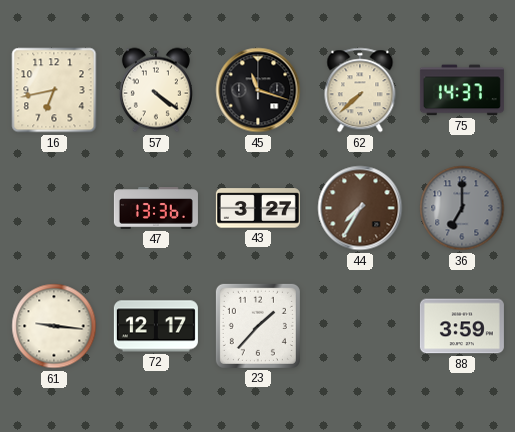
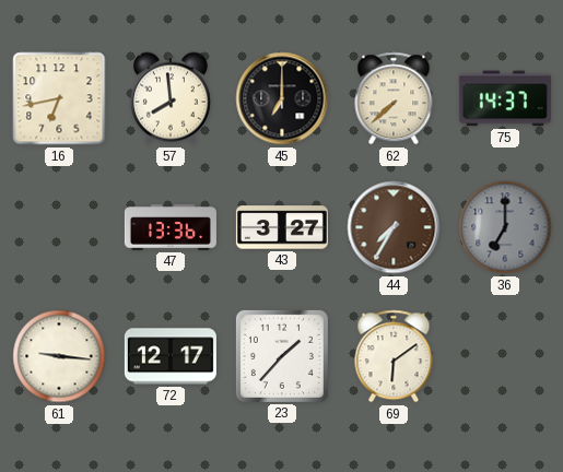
57: 4:21 -> 7:59
45: 11:18 -> 7:00
69: none -> 6:09
88: 3:59 -> none
